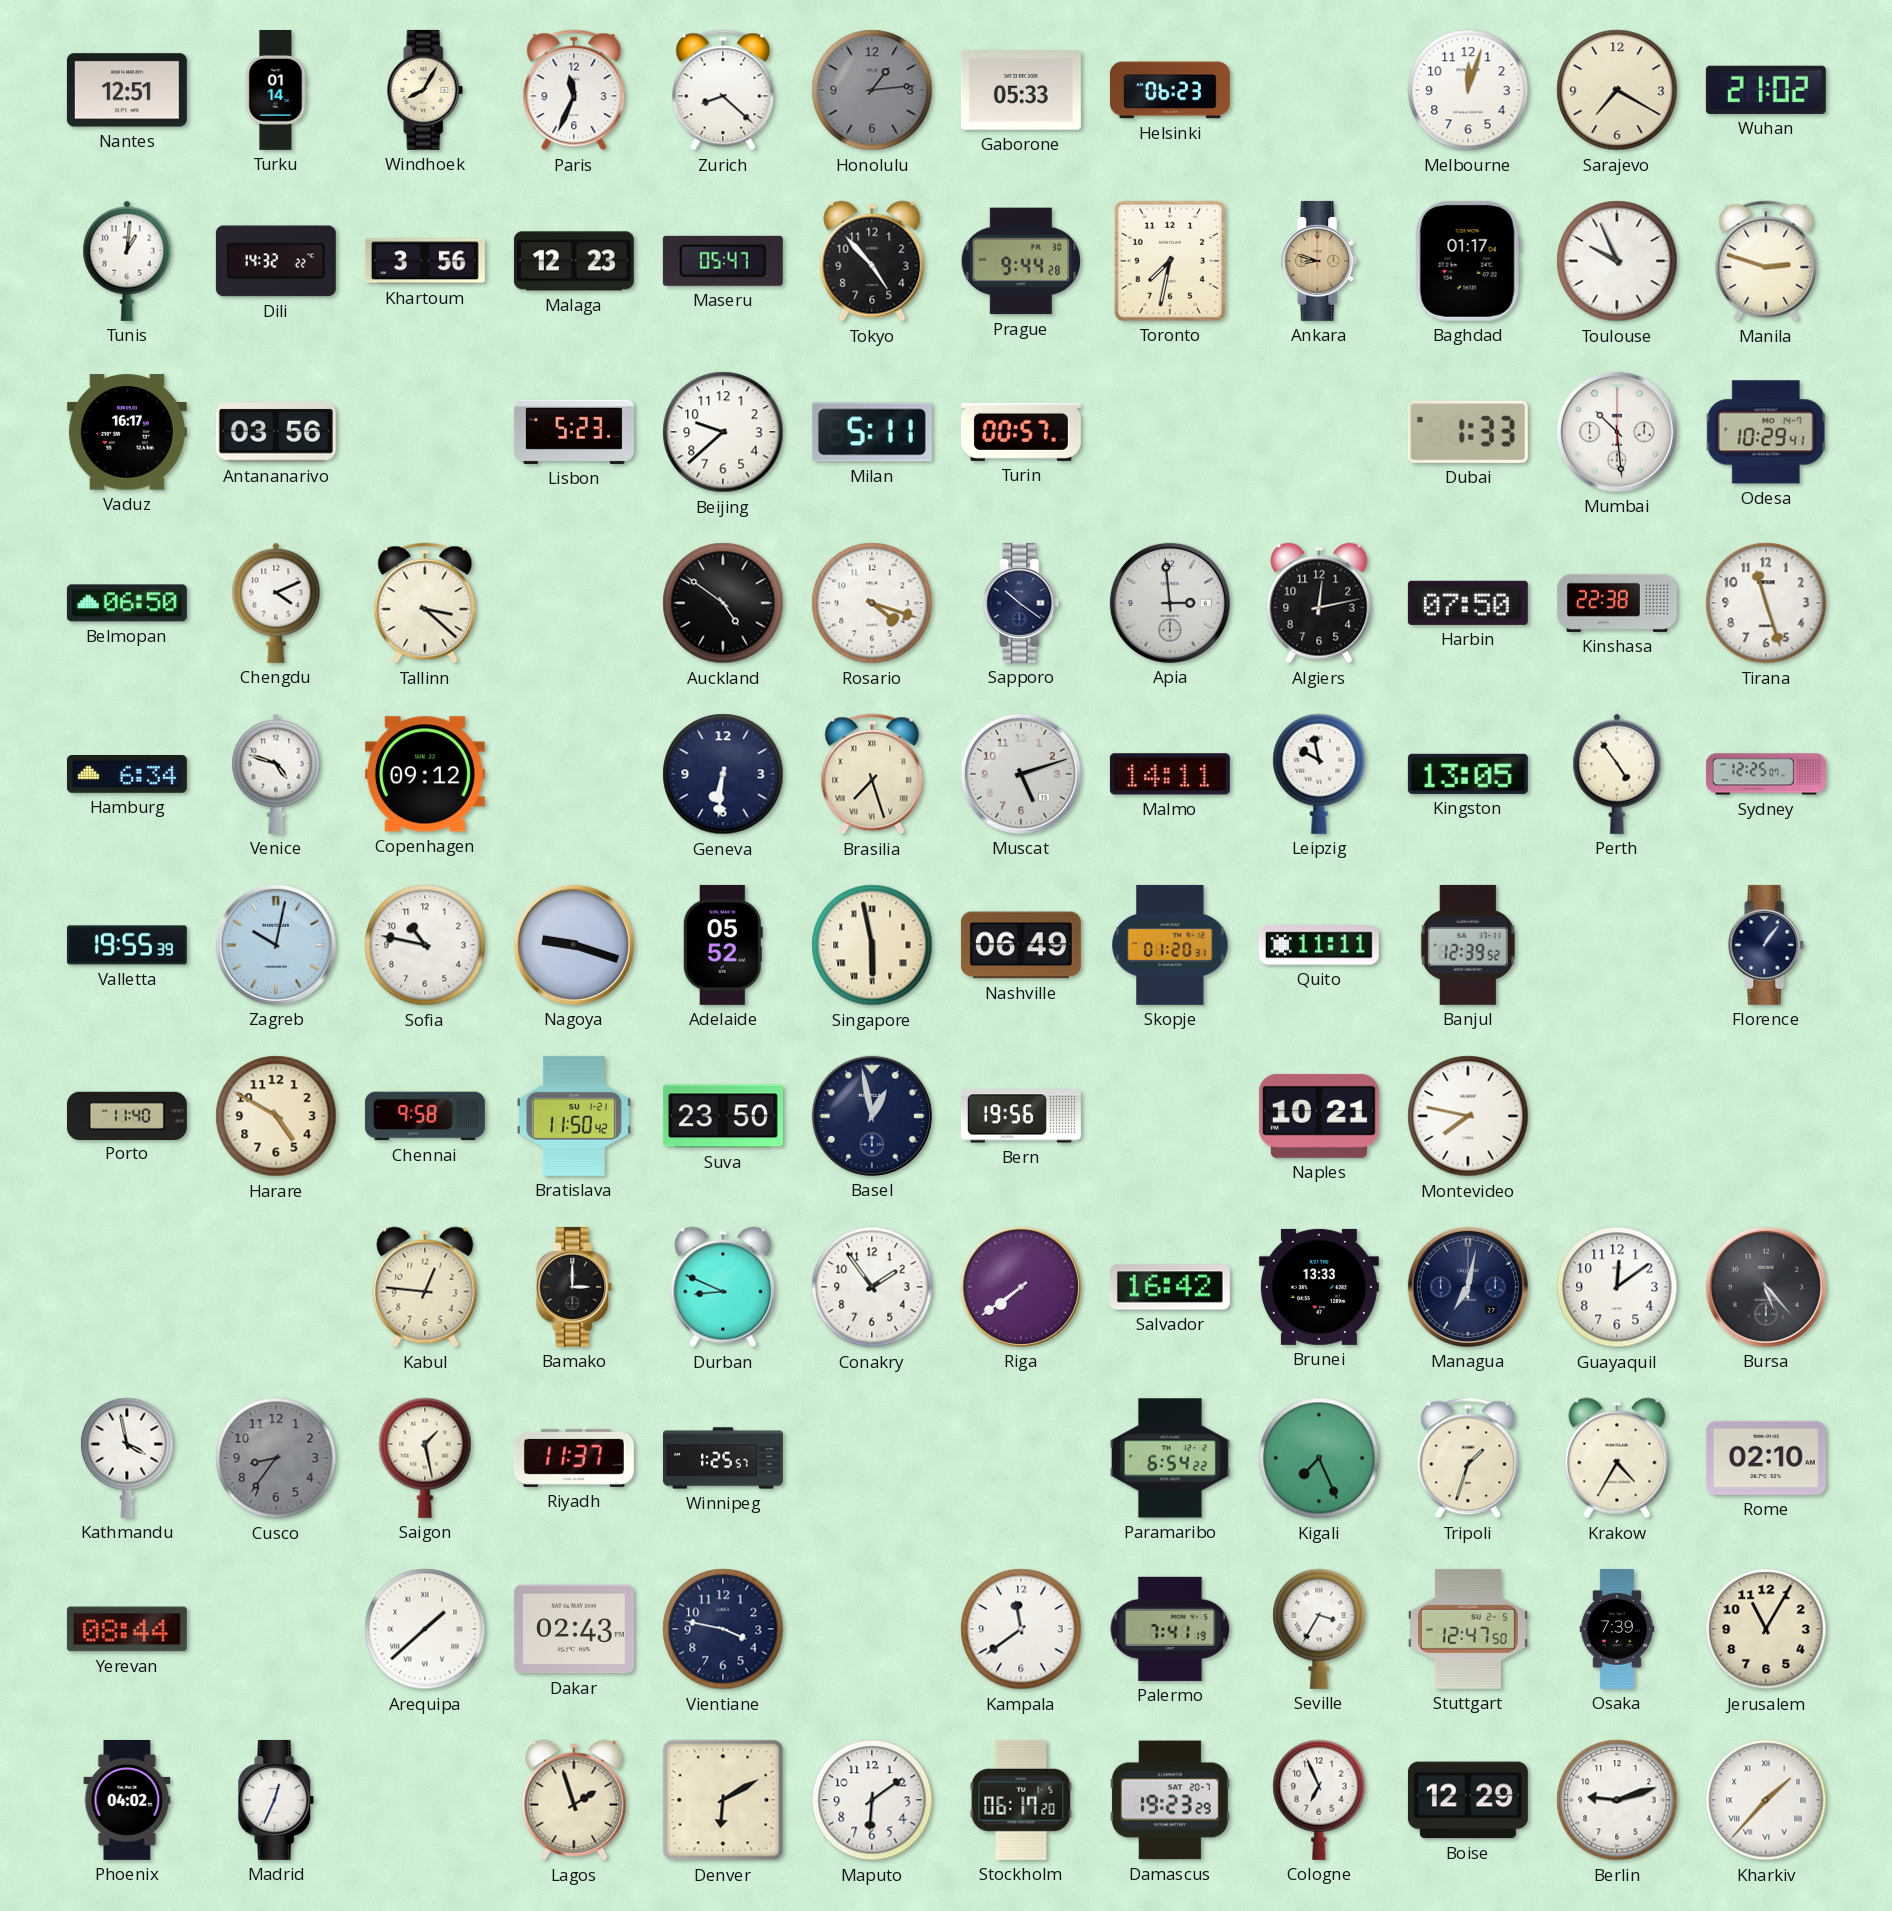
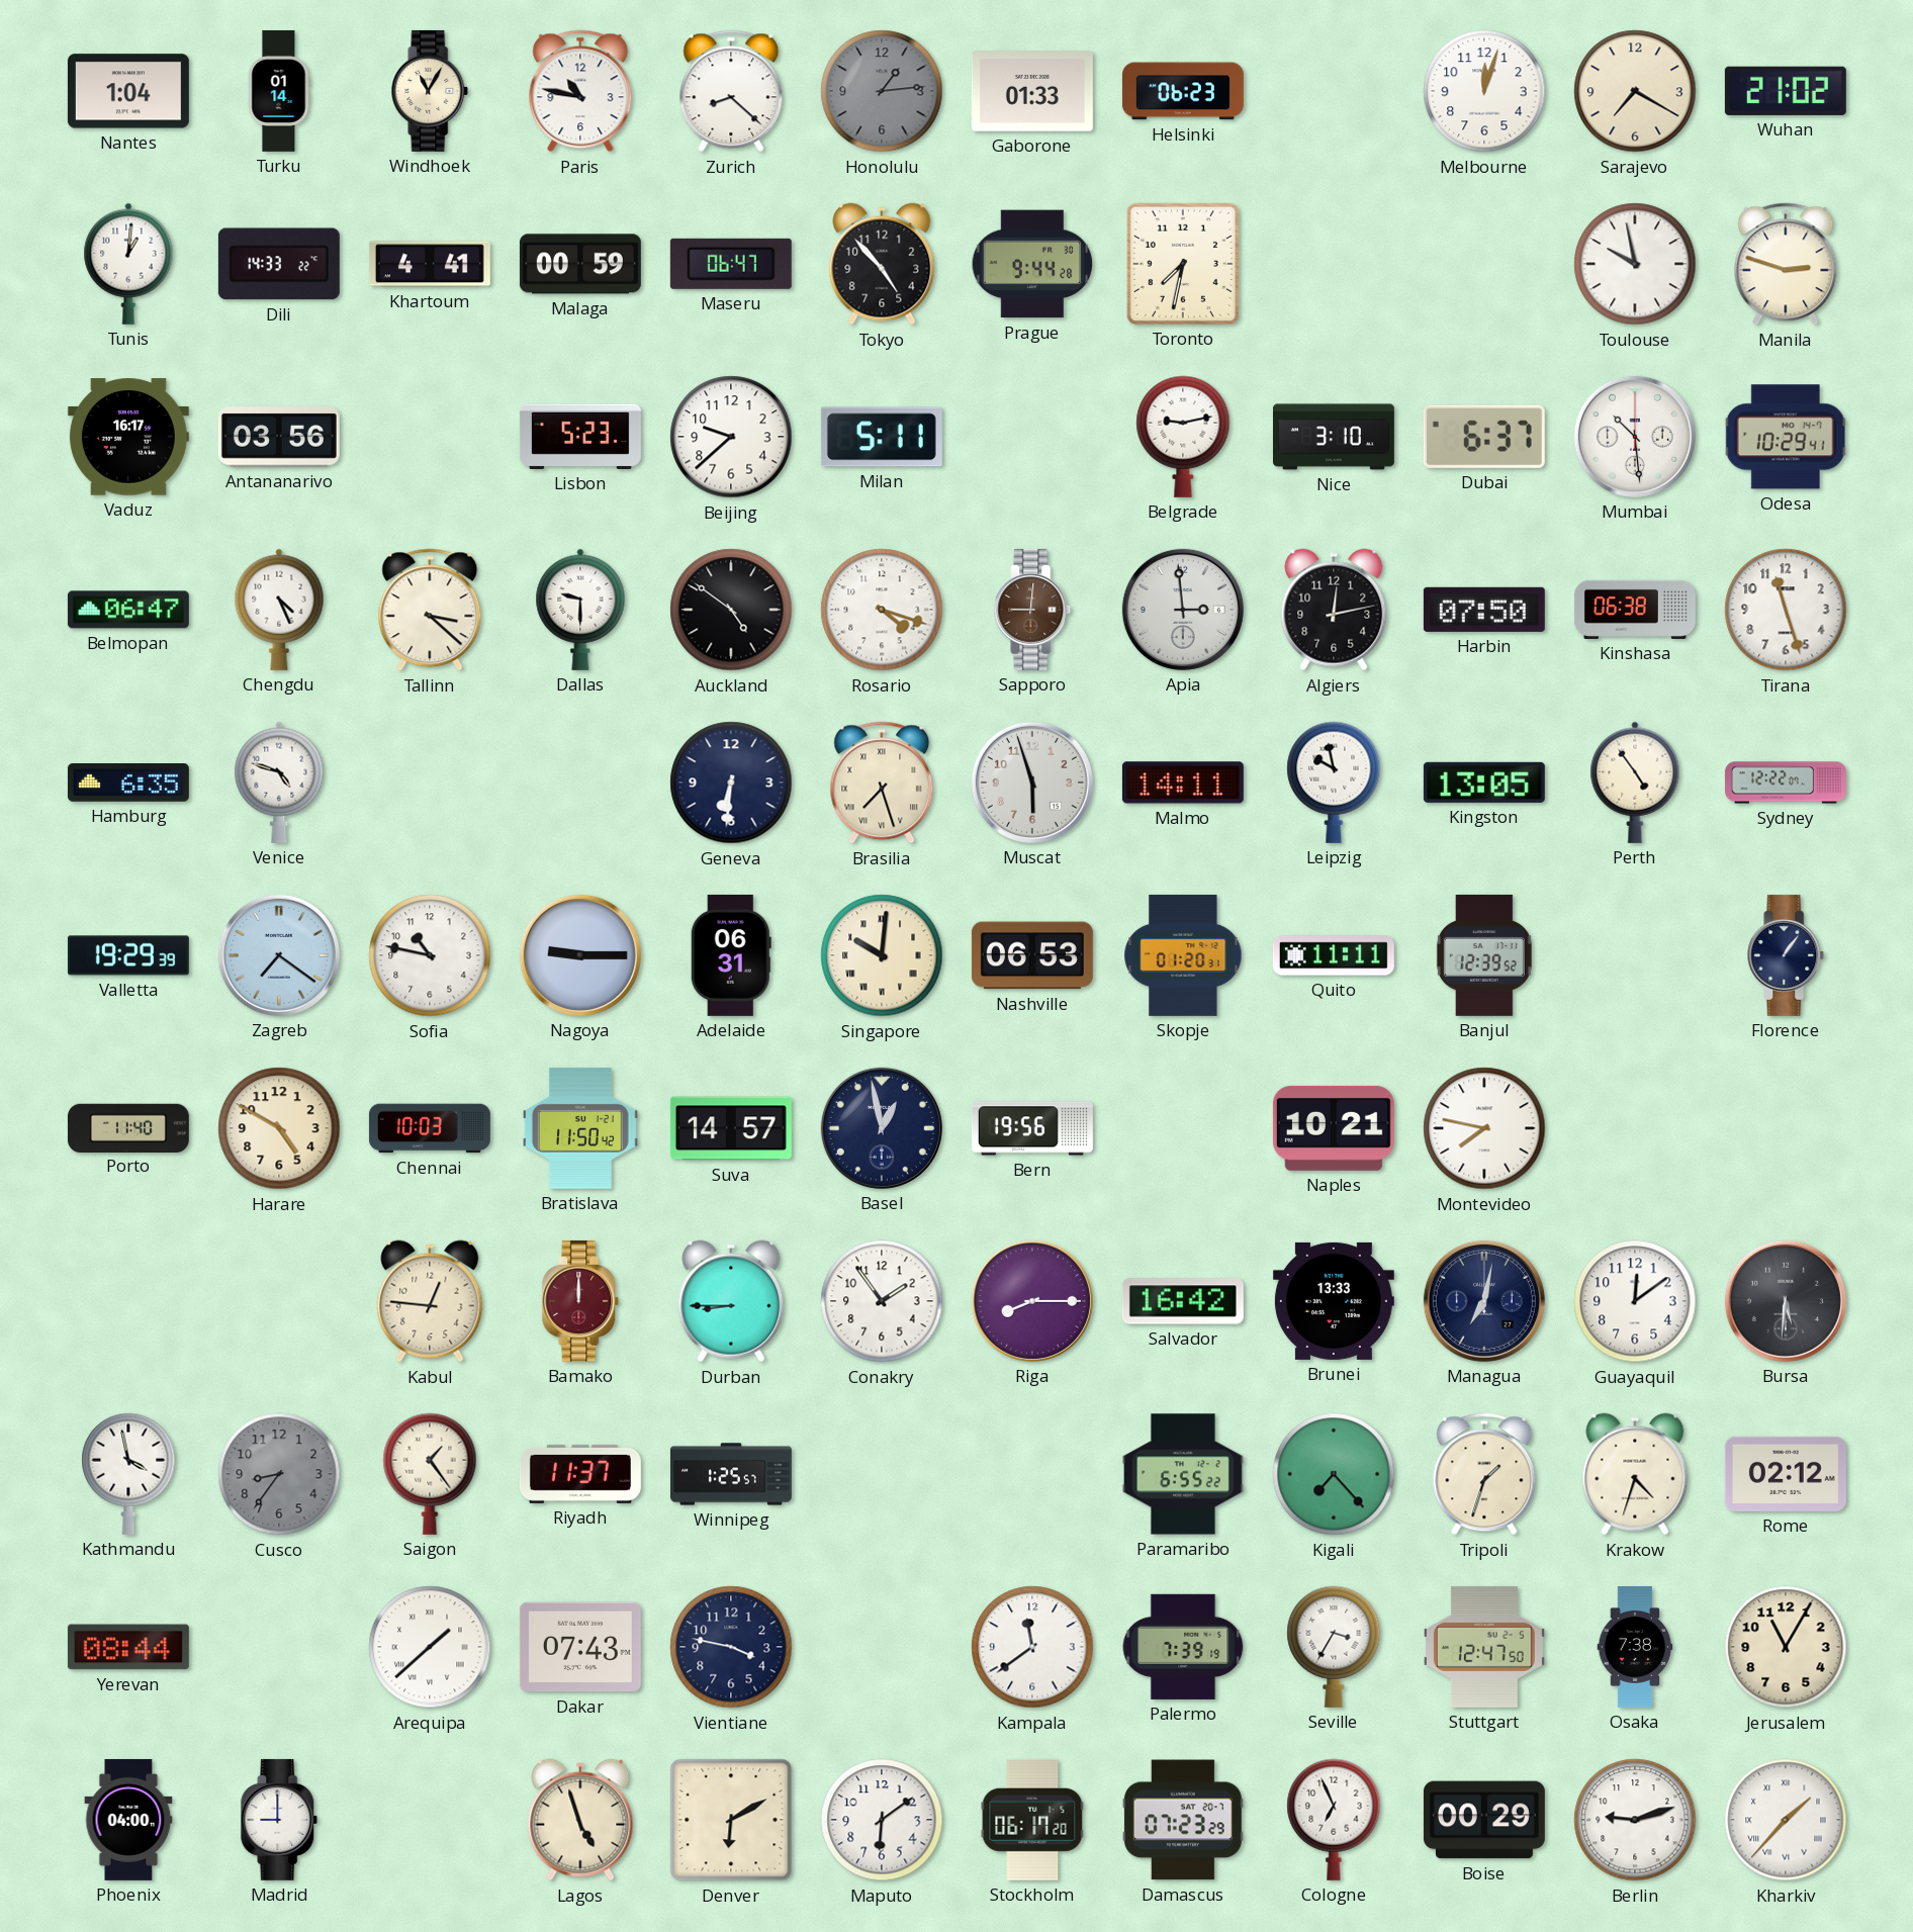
Nantes: 12:51 -> 1:04
Windhoek: 8:05 -> 11:05
Paris: 11:34 -> 10:47
Gaborone: 05:33 -> 01:33
Dili: 14:32 -> 14:33
Khartoum: 3:56 -> 4:41
Malaga: 12:23 -> 00:59
Maseru: 05:47 -> 06:47
Ankara: 8:48 -> none
Baghdad: 01:17 -> none
Toulouse: 9:56 -> 9:58
Turin: 00:57 -> none
Belgrade: none -> 9:13
Nice: none -> 3:10
Dubai: 1:33 -> 6:37
Belmopan: 06:50 -> 06:47
Chengdu: 4:11 -> 4:26
Dallas: none -> 9:30
Sapporo: 10:21 -> 9:01
Sapporo dial: navy -> brown
Kinshasa: 22:38 -> 06:38
Hamburg: 6:34 -> 6:35
Copenhagen: 09:12 -> none
Muscat: 5:12 -> 5:57
Sydney: 12:25 -> 12:22
Valletta: 19:55 -> 19:29
Zagreb: 10:02 -> 7:21
Nagoya: 9:18 -> 9:15
Adelaide: 05:52 -> 06:31
Singapore: 5:58 -> 10:01
Nashville: 06:49 -> 06:53
Chennai: 9:58 -> 10:03
Suva: 23:50 -> 14:57
Bamako: 3:00 -> 12:00
Bamako dial: black -> burgundy
Durban: 8:49 -> 8:45
Riga: 7:39 -> 8:15
Bursa: 5:23 -> 5:31
Saigon: 1:28 -> 1:24
Paramaribo: 6:54 -> 6:55
Kigali: 7:26 -> 7:23
Krakow: 4:35 -> 4:33
Rome: 02:10 -> 02:12
Dakar: 02:43 -> 07:43
Palermo: 7:41 -> 7:39
Osaka: 7:39 -> 7:38
Phoenix: 04:02 -> 04:00
Madrid: 12:34 -> 9:00
Lagos: 1:57 -> 4:57
Damascus: 19:23 -> 07:23
Boise: 12:29 -> 00:29
